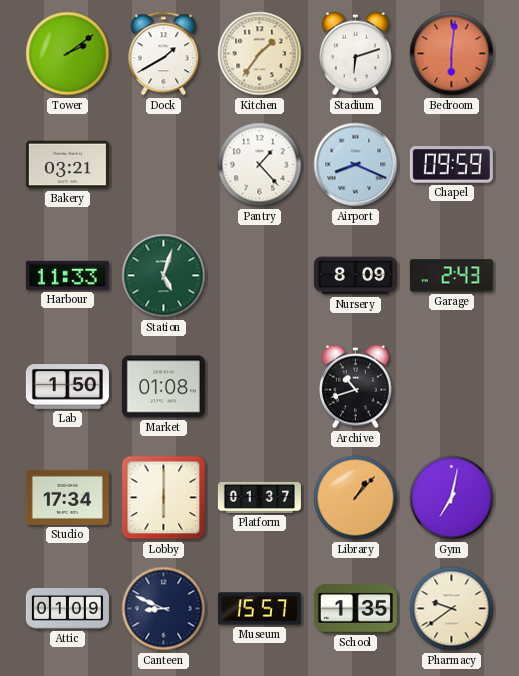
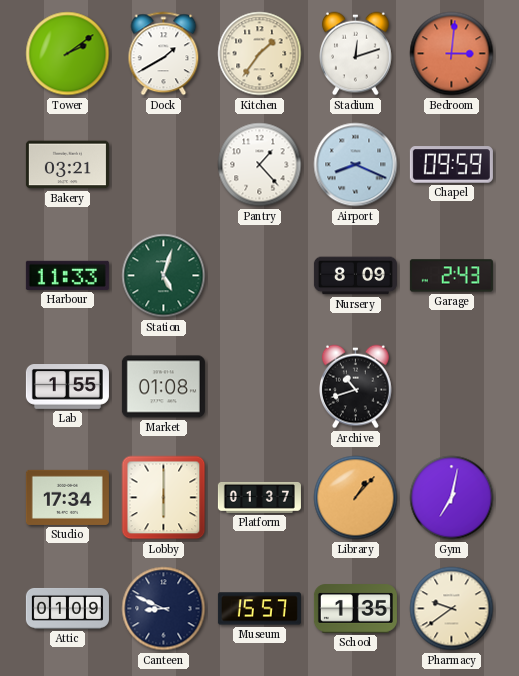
Stadium: 6:12 -> 12:12
Bedroom: 6:01 -> 3:01
Lab: 1:50 -> 1:55
